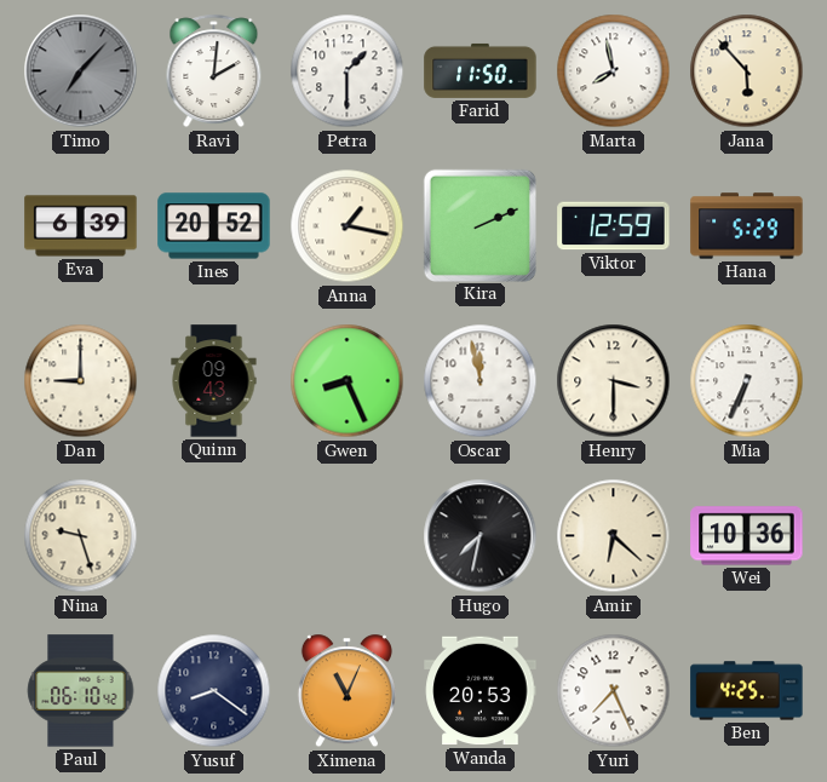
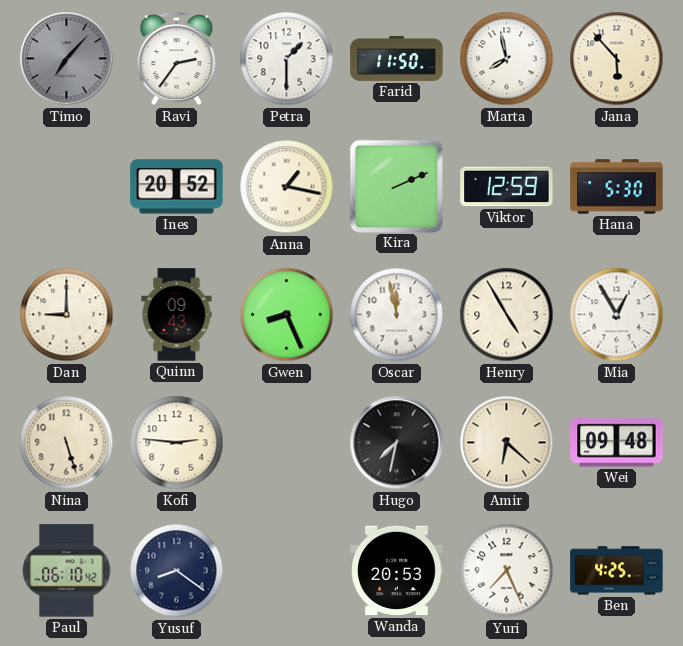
Ravi: 2:01 -> 2:36
Eva: 6:39 -> none
Hana: 5:29 -> 5:30
Henry: 3:30 -> 4:55
Mia: 6:34 -> 12:55
Nina: 9:27 -> 5:27
Kofi: none -> 2:46
Wei: 10:36 -> 09:48
Ximena: 11:04 -> none
